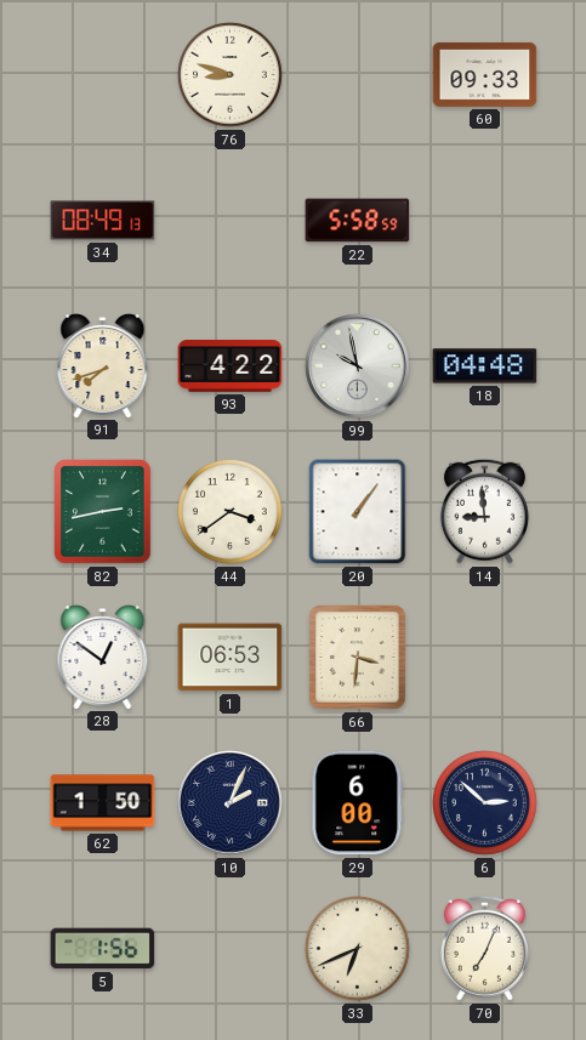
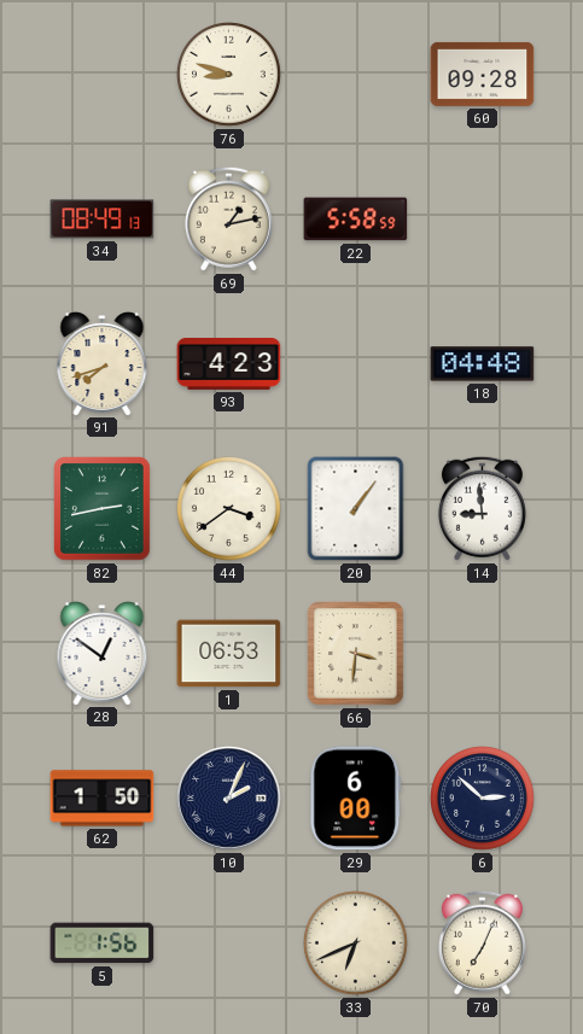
60: 09:33 -> 09:28
69: none -> 1:13
93: 4:22 -> 4:23
99: 9:58 -> none
